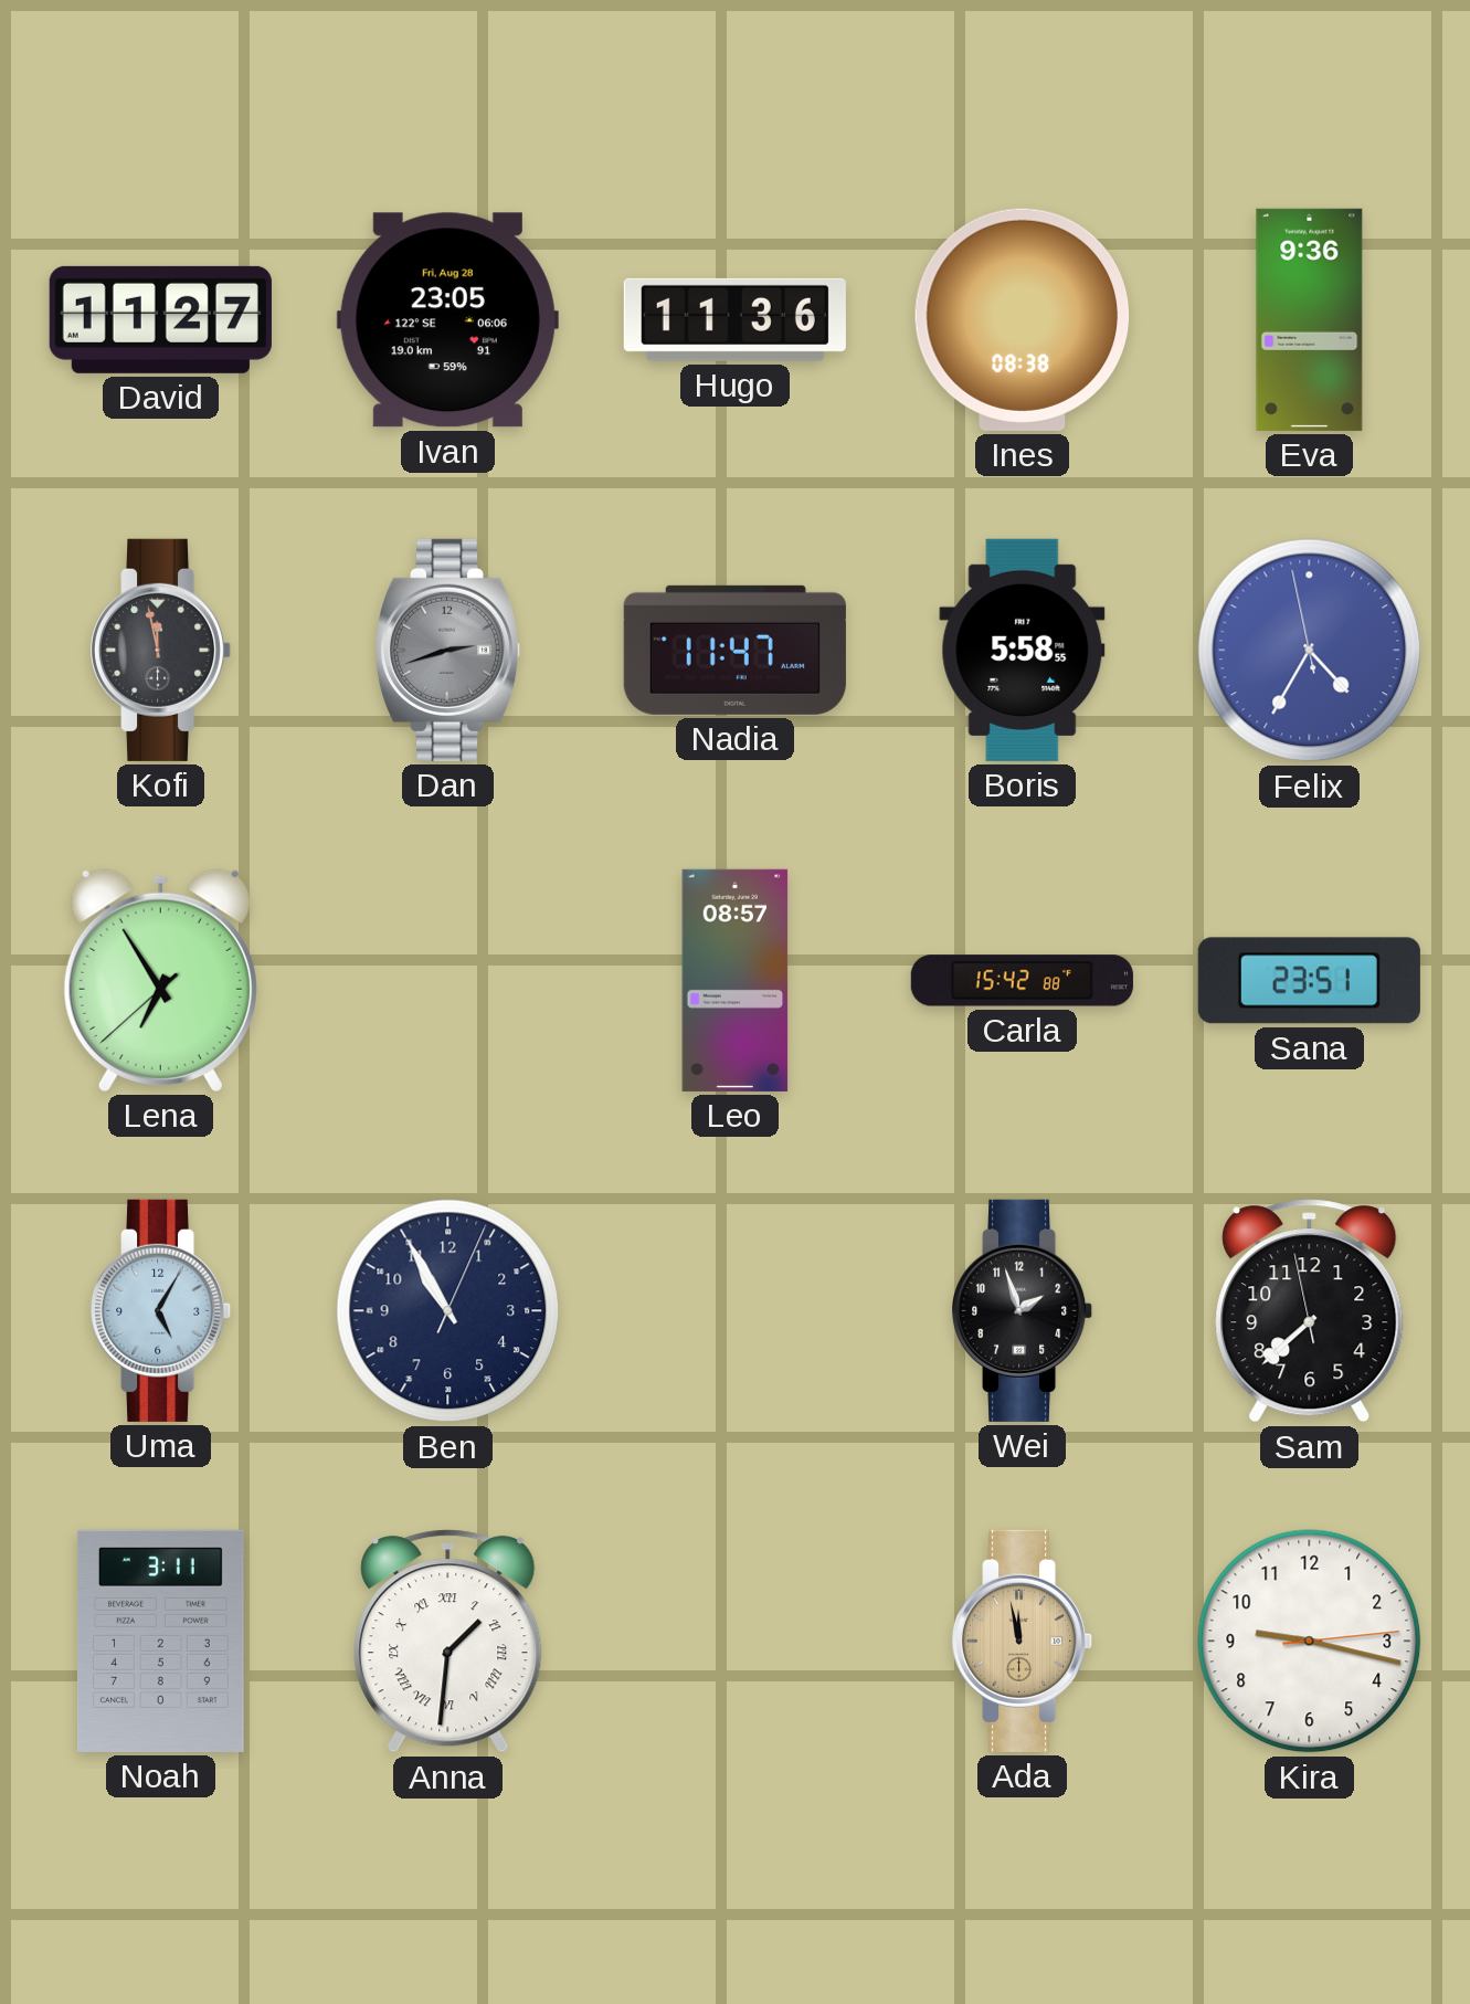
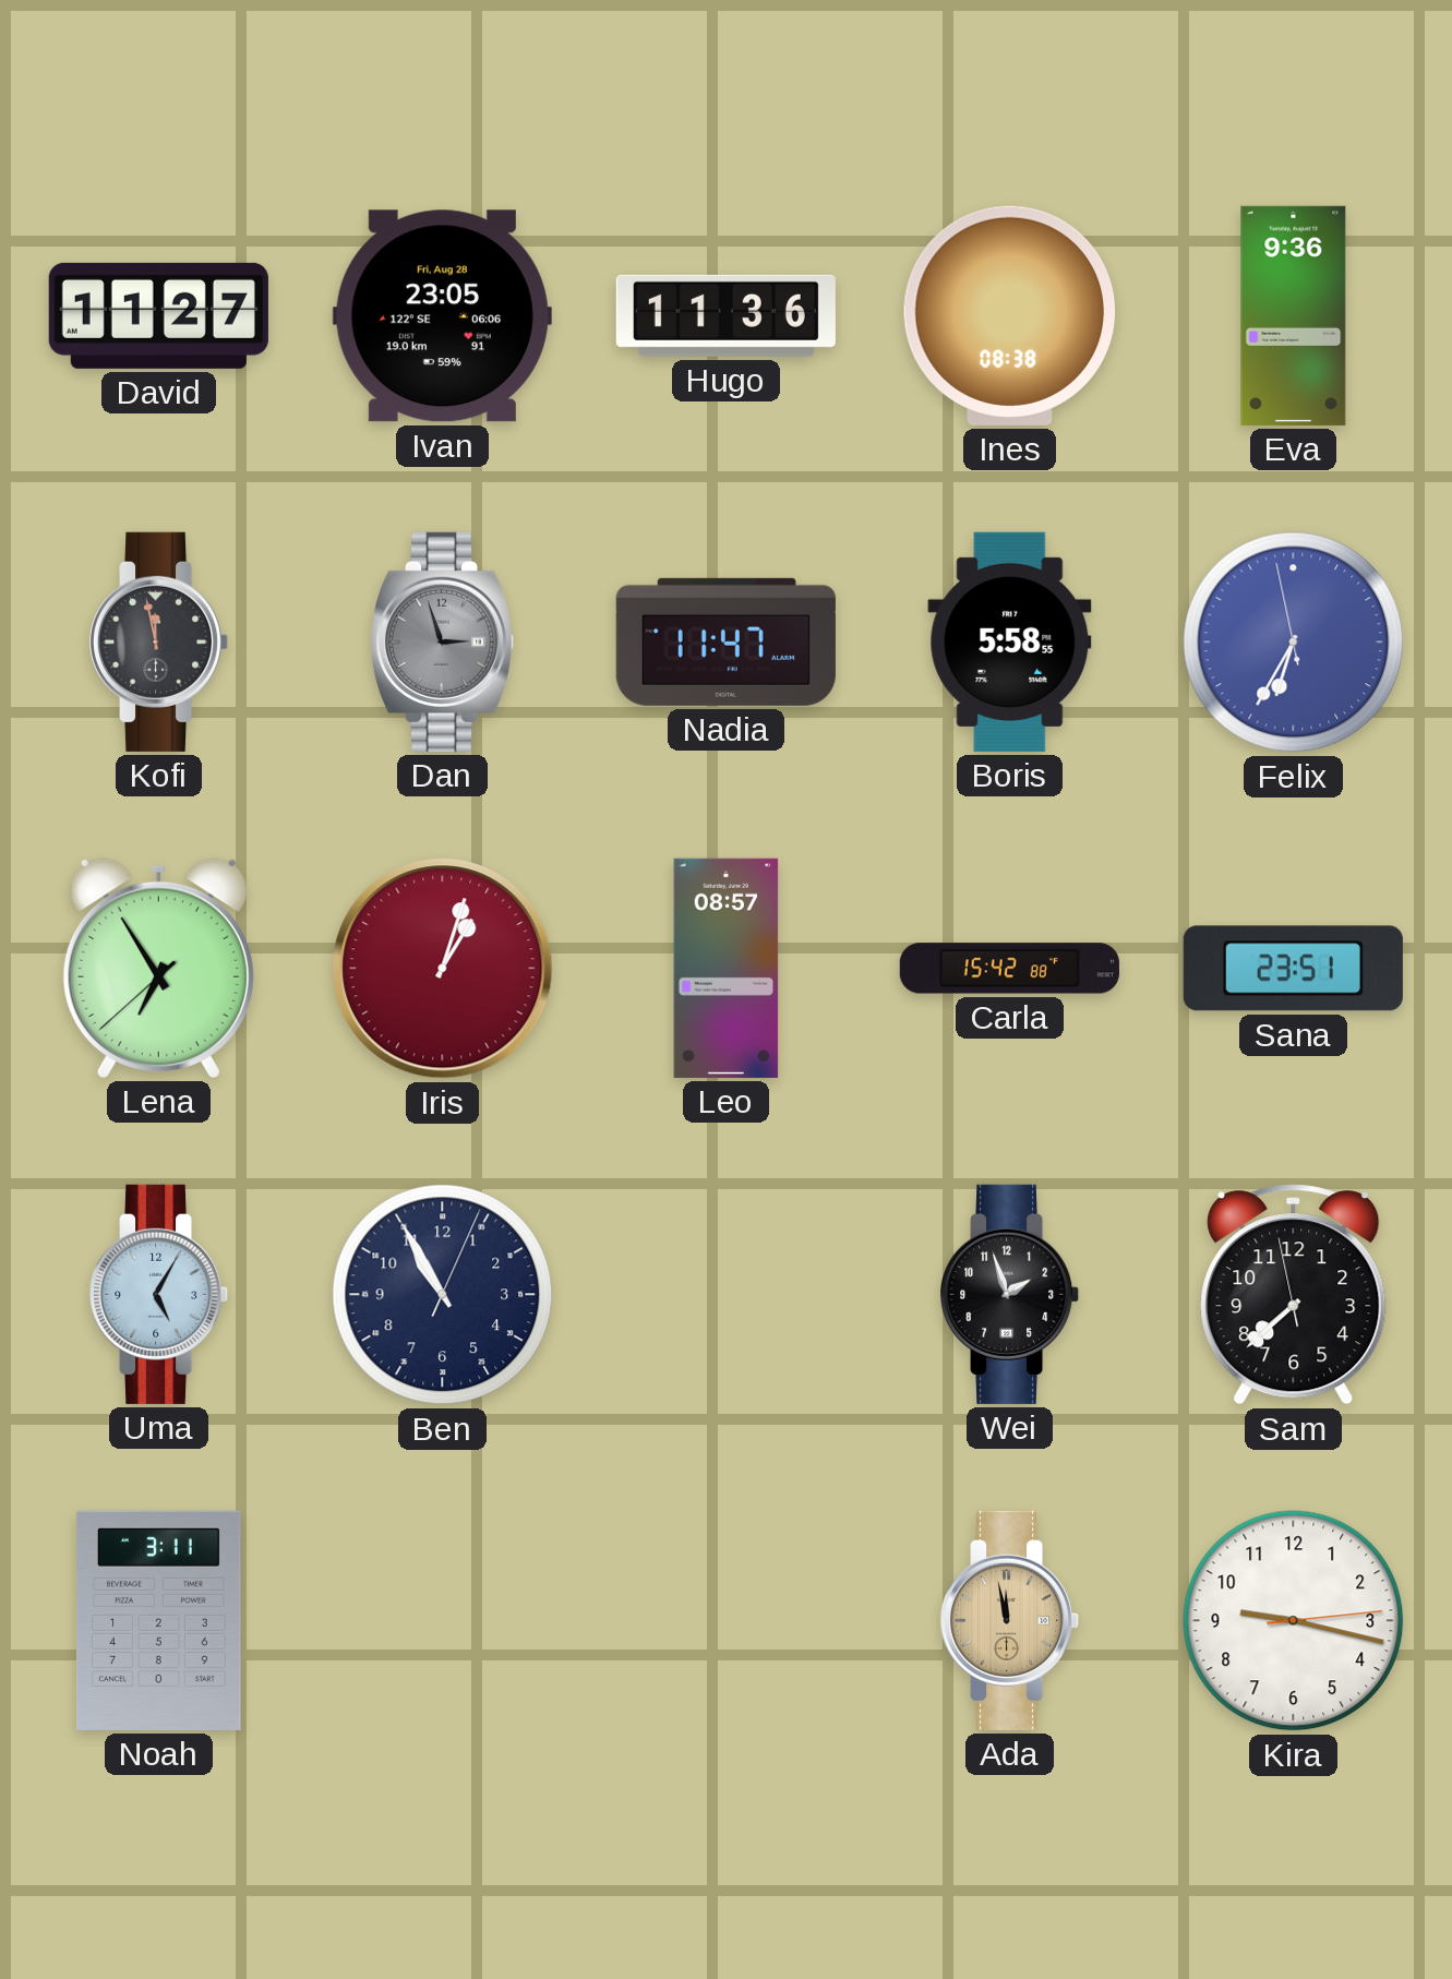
Dan: 2:42 -> 2:57
Felix: 4:34 -> 6:34
Iris: none -> 1:03
Anna: 1:31 -> none
